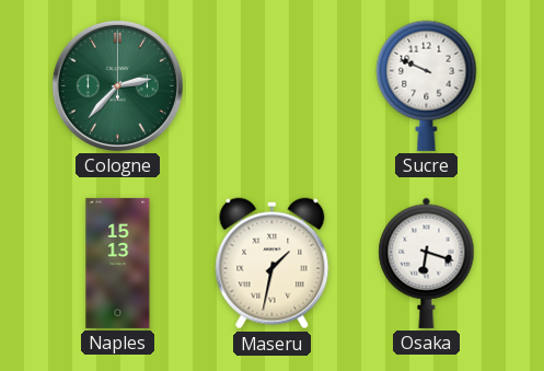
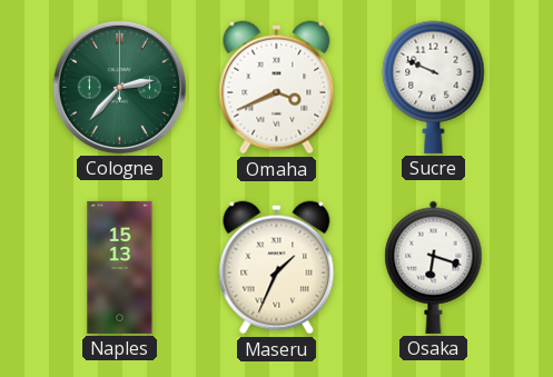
Omaha: none -> 3:41
Maseru: 1:32 -> 1:34
